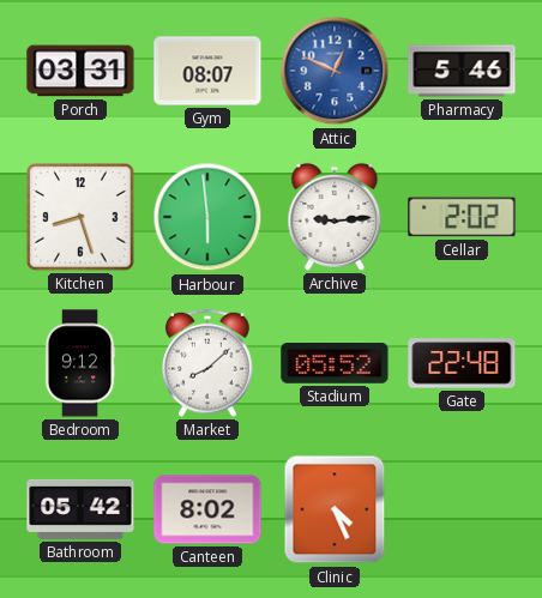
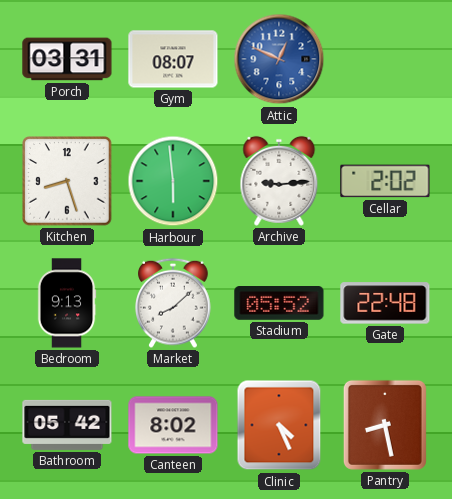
Pharmacy: 5:46 -> none
Bedroom: 9:12 -> 9:13
Pantry: none -> 8:28
